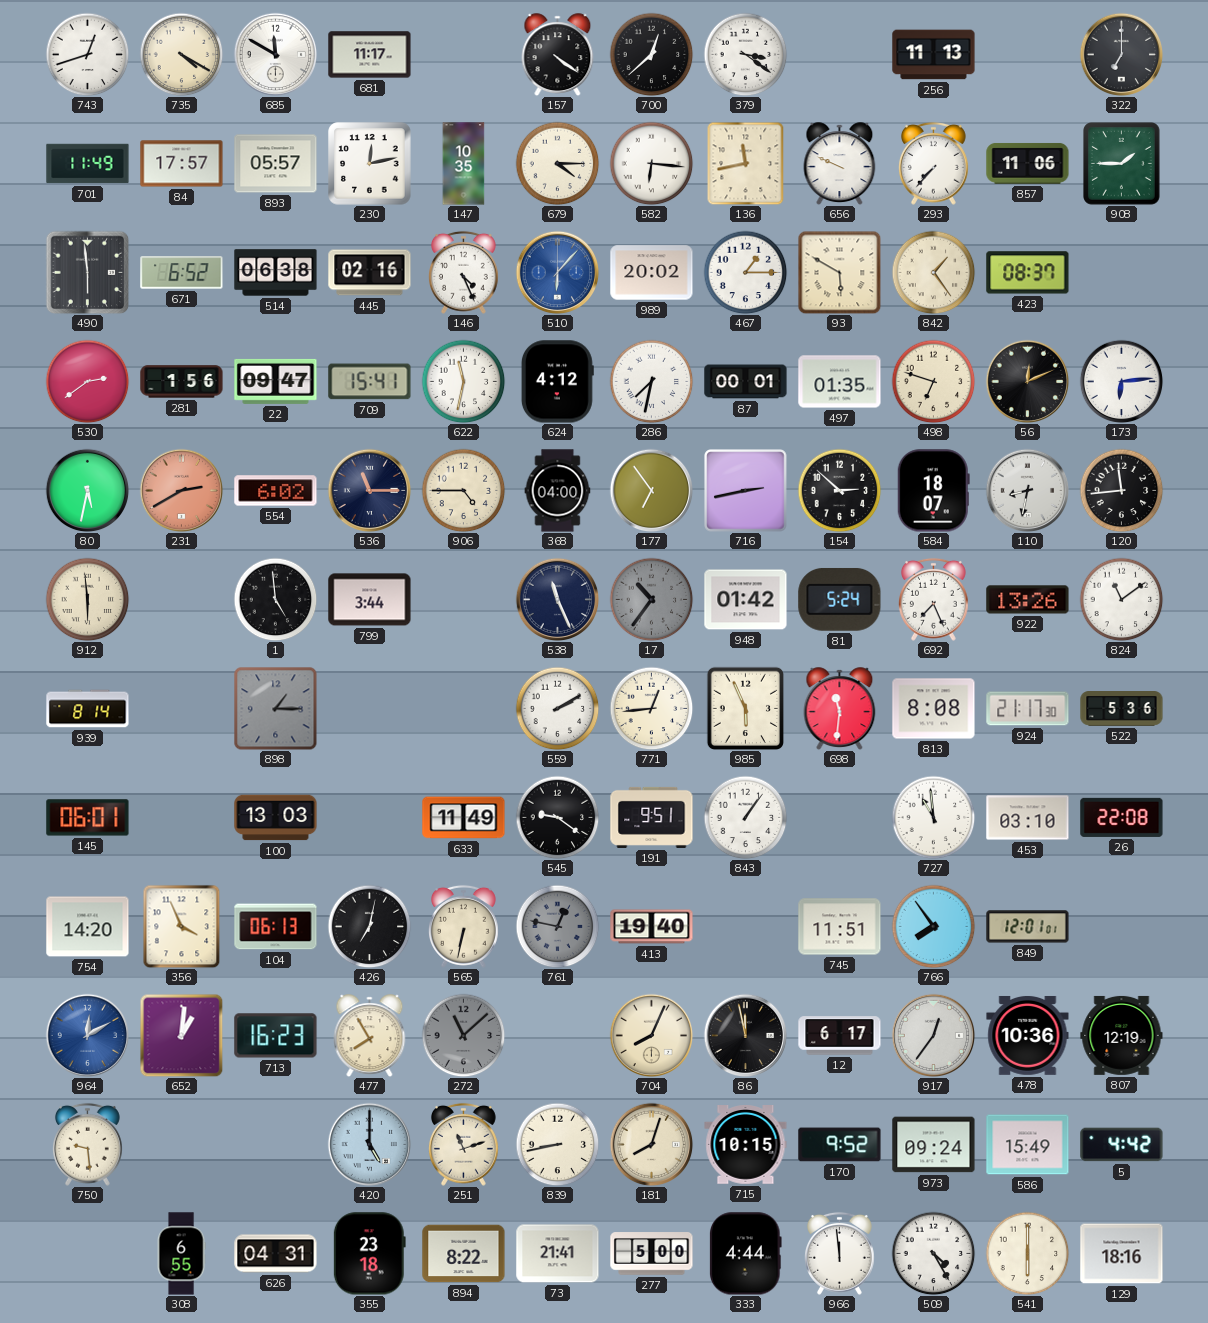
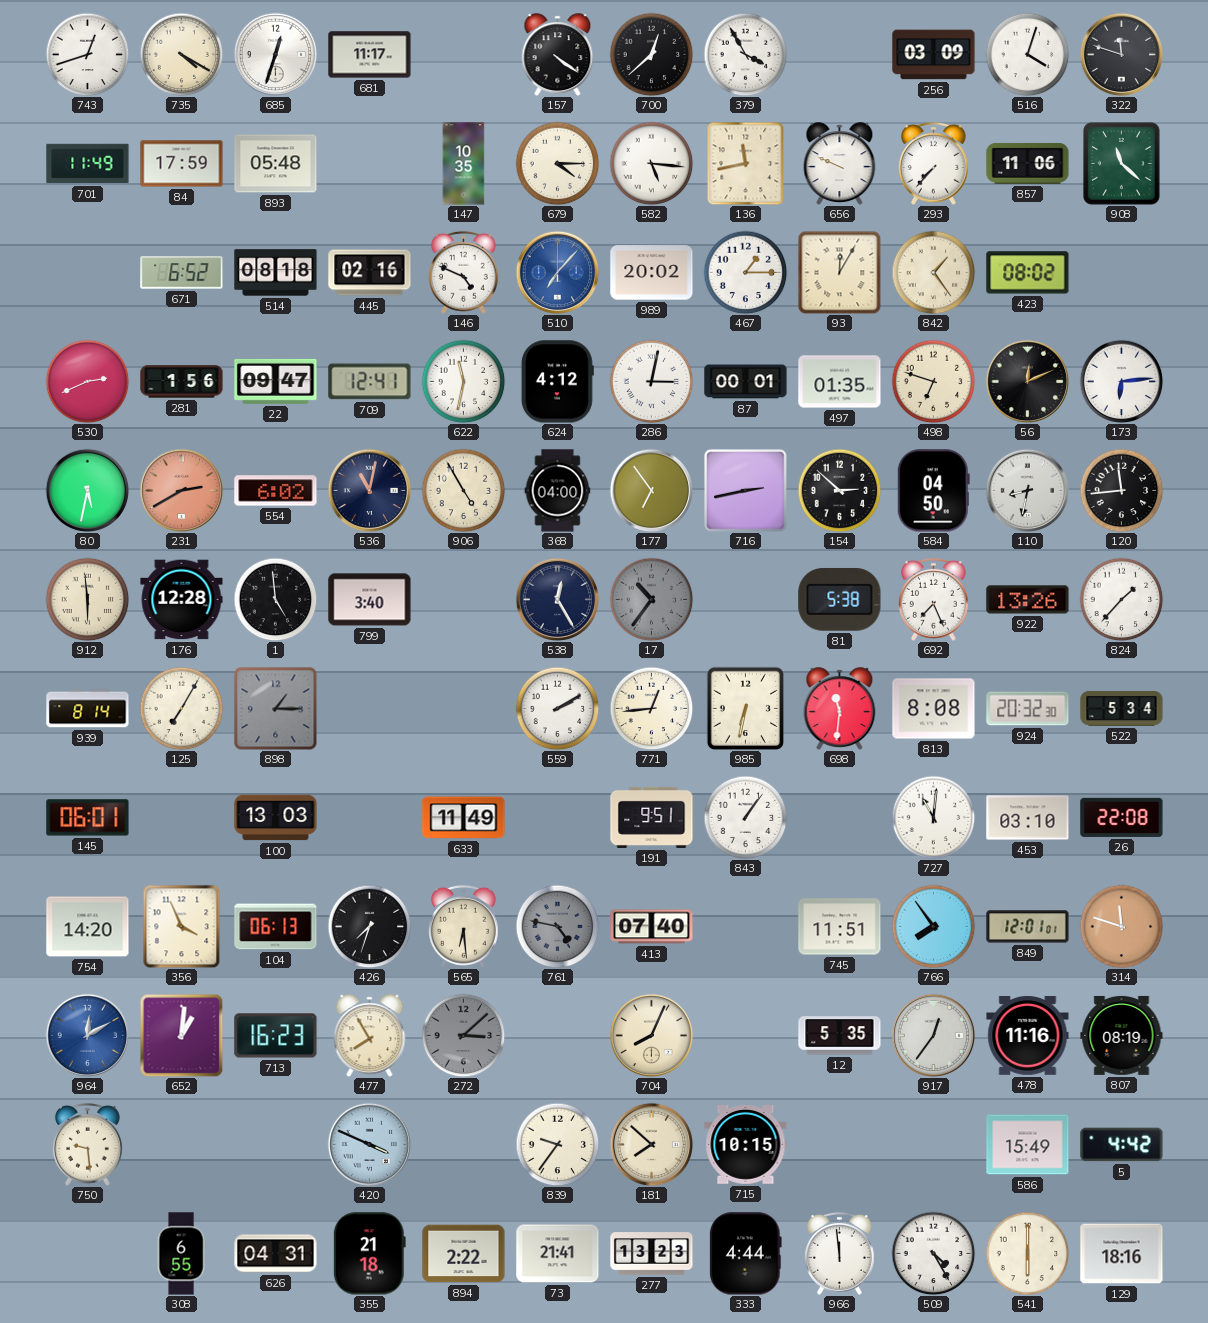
685: 11:50 -> 12:33
379: 3:21 -> 3:55
256: 11:13 -> 03:09
516: none -> 4:03
322: 7:00 -> 11:48
84: 17:57 -> 17:59
893: 05:57 -> 05:48
230: 12:13 -> none
582: 6:16 -> 5:16
908: 1:45 -> 11:22
490: 5:59 -> none
514: 06:38 -> 08:18
146: 4:26 -> 4:49
510: 6:07 -> 7:07
93: 5:50 -> 12:05
423: 08:37 -> 08:02
530: 2:39 -> 2:41
709: 15:41 -> 12:41
286: 7:32 -> 3:02
536: 11:15 -> 11:02
906: 4:45 -> 4:55
584: 18:07 -> 04:50
176: none -> 12:28
799: 3:44 -> 3:40
538: 11:26 -> 12:25
948: 01:42 -> none
81: 5:24 -> 5:38
824: 11:09 -> 1:37
125: none -> 7:05
985: 5:56 -> 6:32
924: 21:17 -> 20:32
522: 5:36 -> 5:34
545: 9:21 -> none
727: 10:59 -> 11:01
426: 7:02 -> 7:33
565: 6:32 -> 6:29
761: 12:47 -> 4:47
413: 19:40 -> 07:40
314: none -> 11:48
272: 11:08 -> 3:08
86: 11:58 -> none
12: 6:17 -> 5:35
478: 10:36 -> 11:16
807: 12:19 -> 08:19
420: 5:00 -> 3:49
251: 11:12 -> none
839: 8:43 -> 9:36
181: 8:03 -> 7:52
170: 9:52 -> none
973: 09:24 -> none
355: 23:18 -> 21:18
894: 8:22 -> 2:22
277: 5:00 -> 13:23
